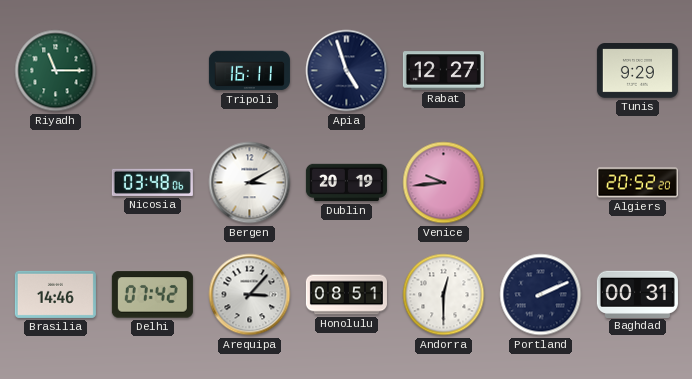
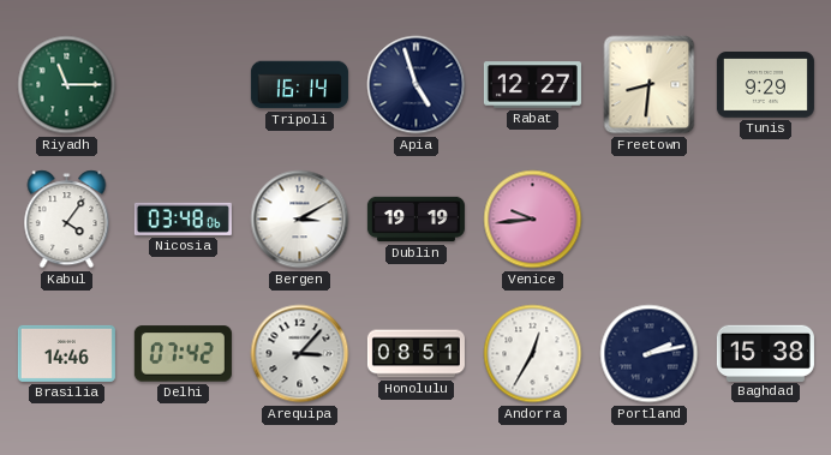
Tripoli: 16:11 -> 16:14
Freetown: none -> 8:31
Kabul: none -> 4:06
Dublin: 20:19 -> 19:19
Algiers: 20:52 -> none
Andorra: 12:30 -> 12:35
Portland: 2:11 -> 2:13
Baghdad: 00:31 -> 15:38
